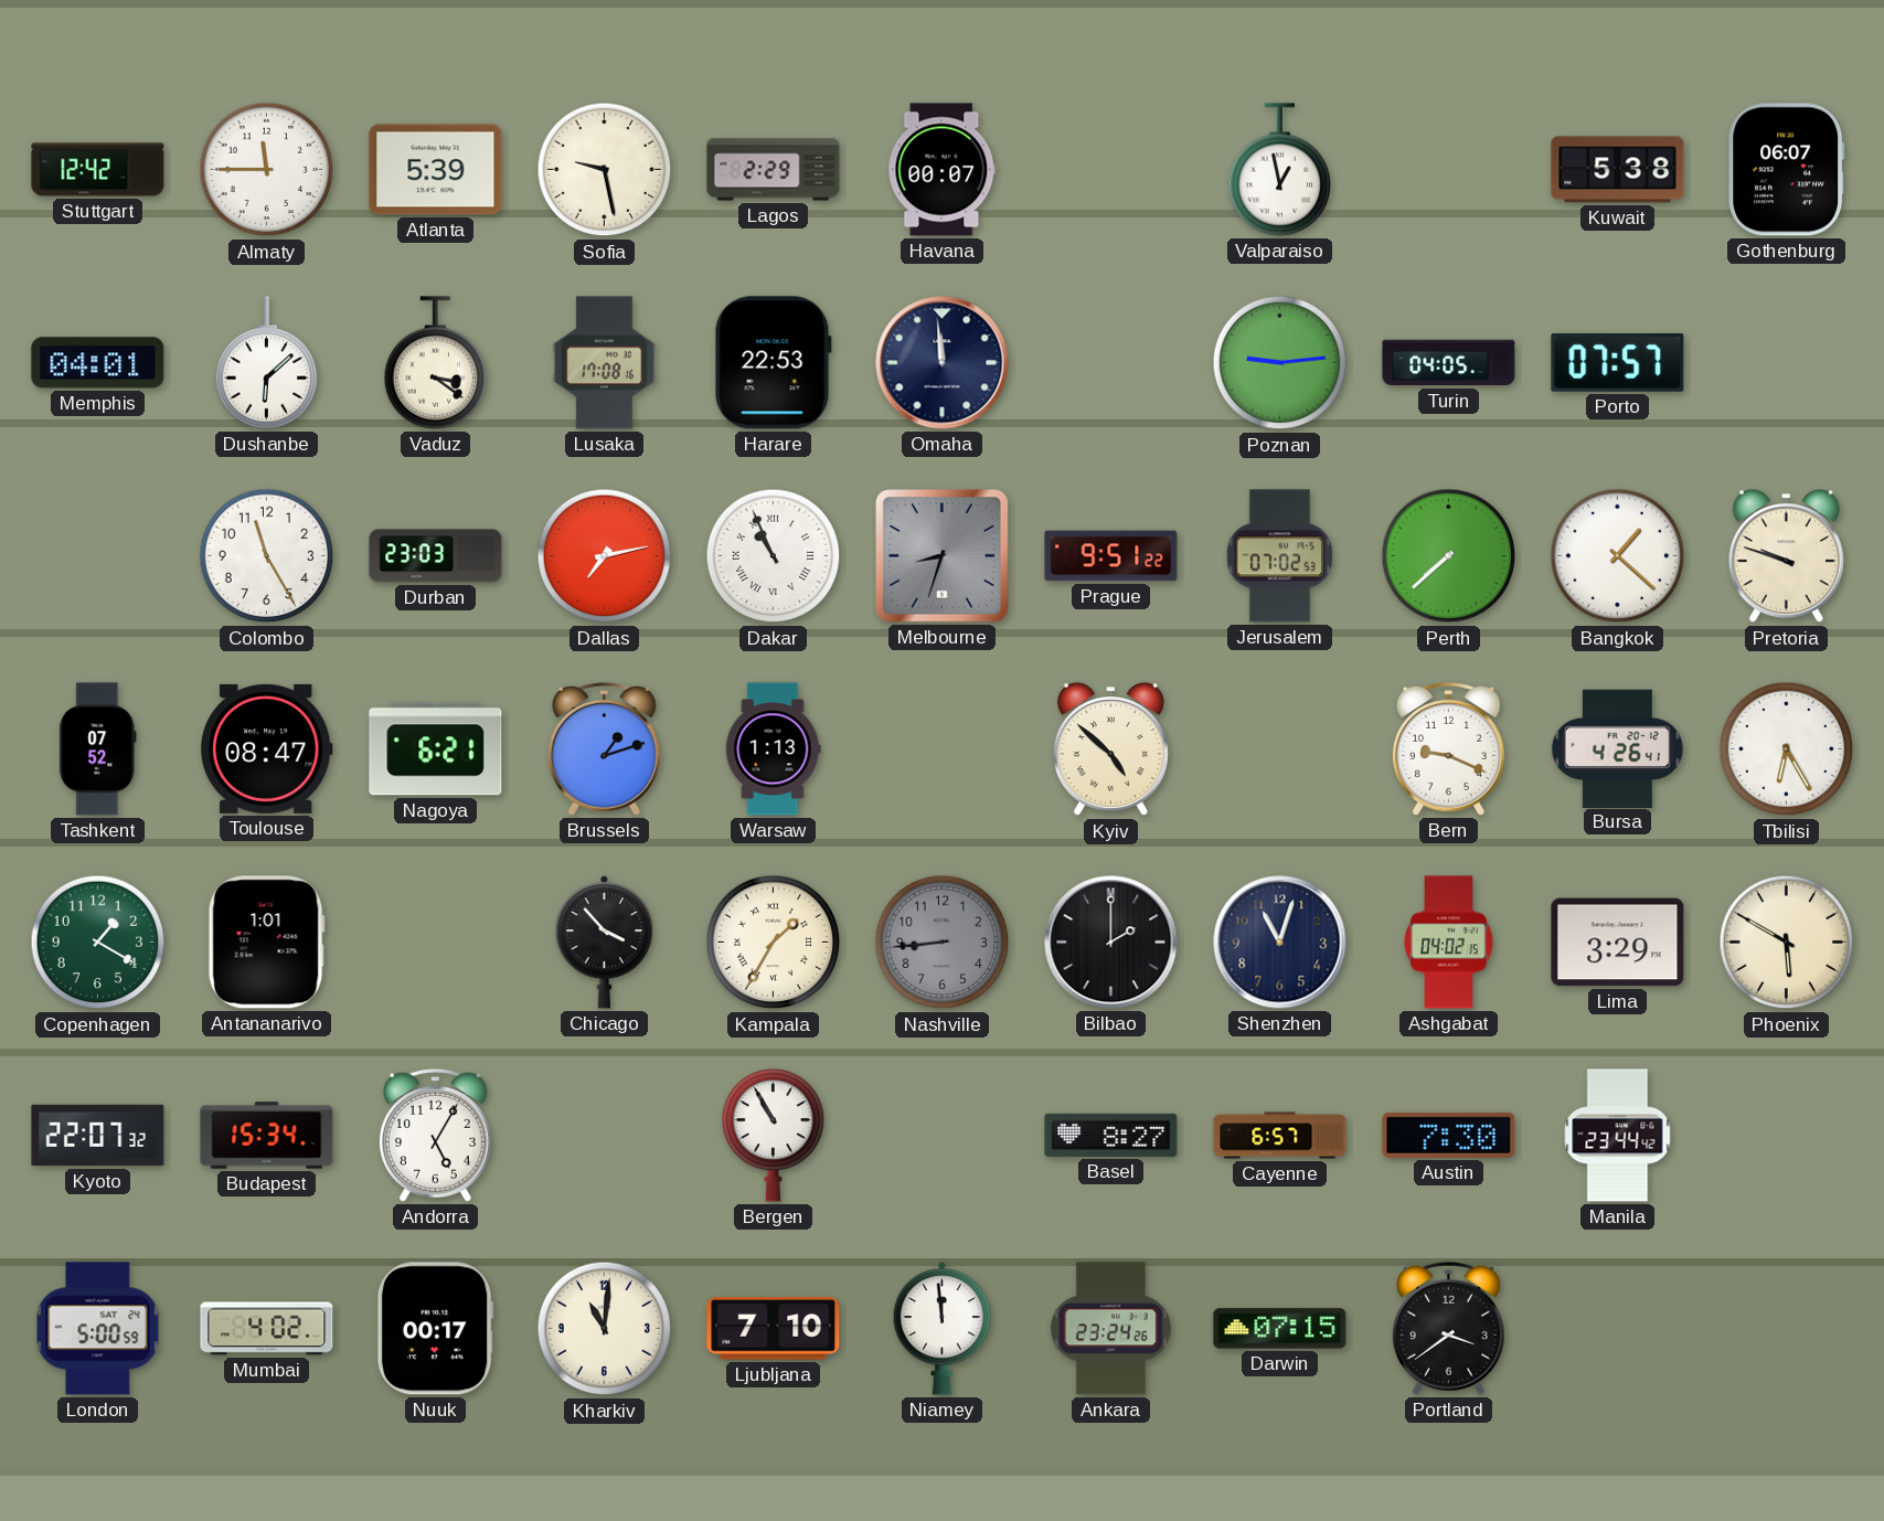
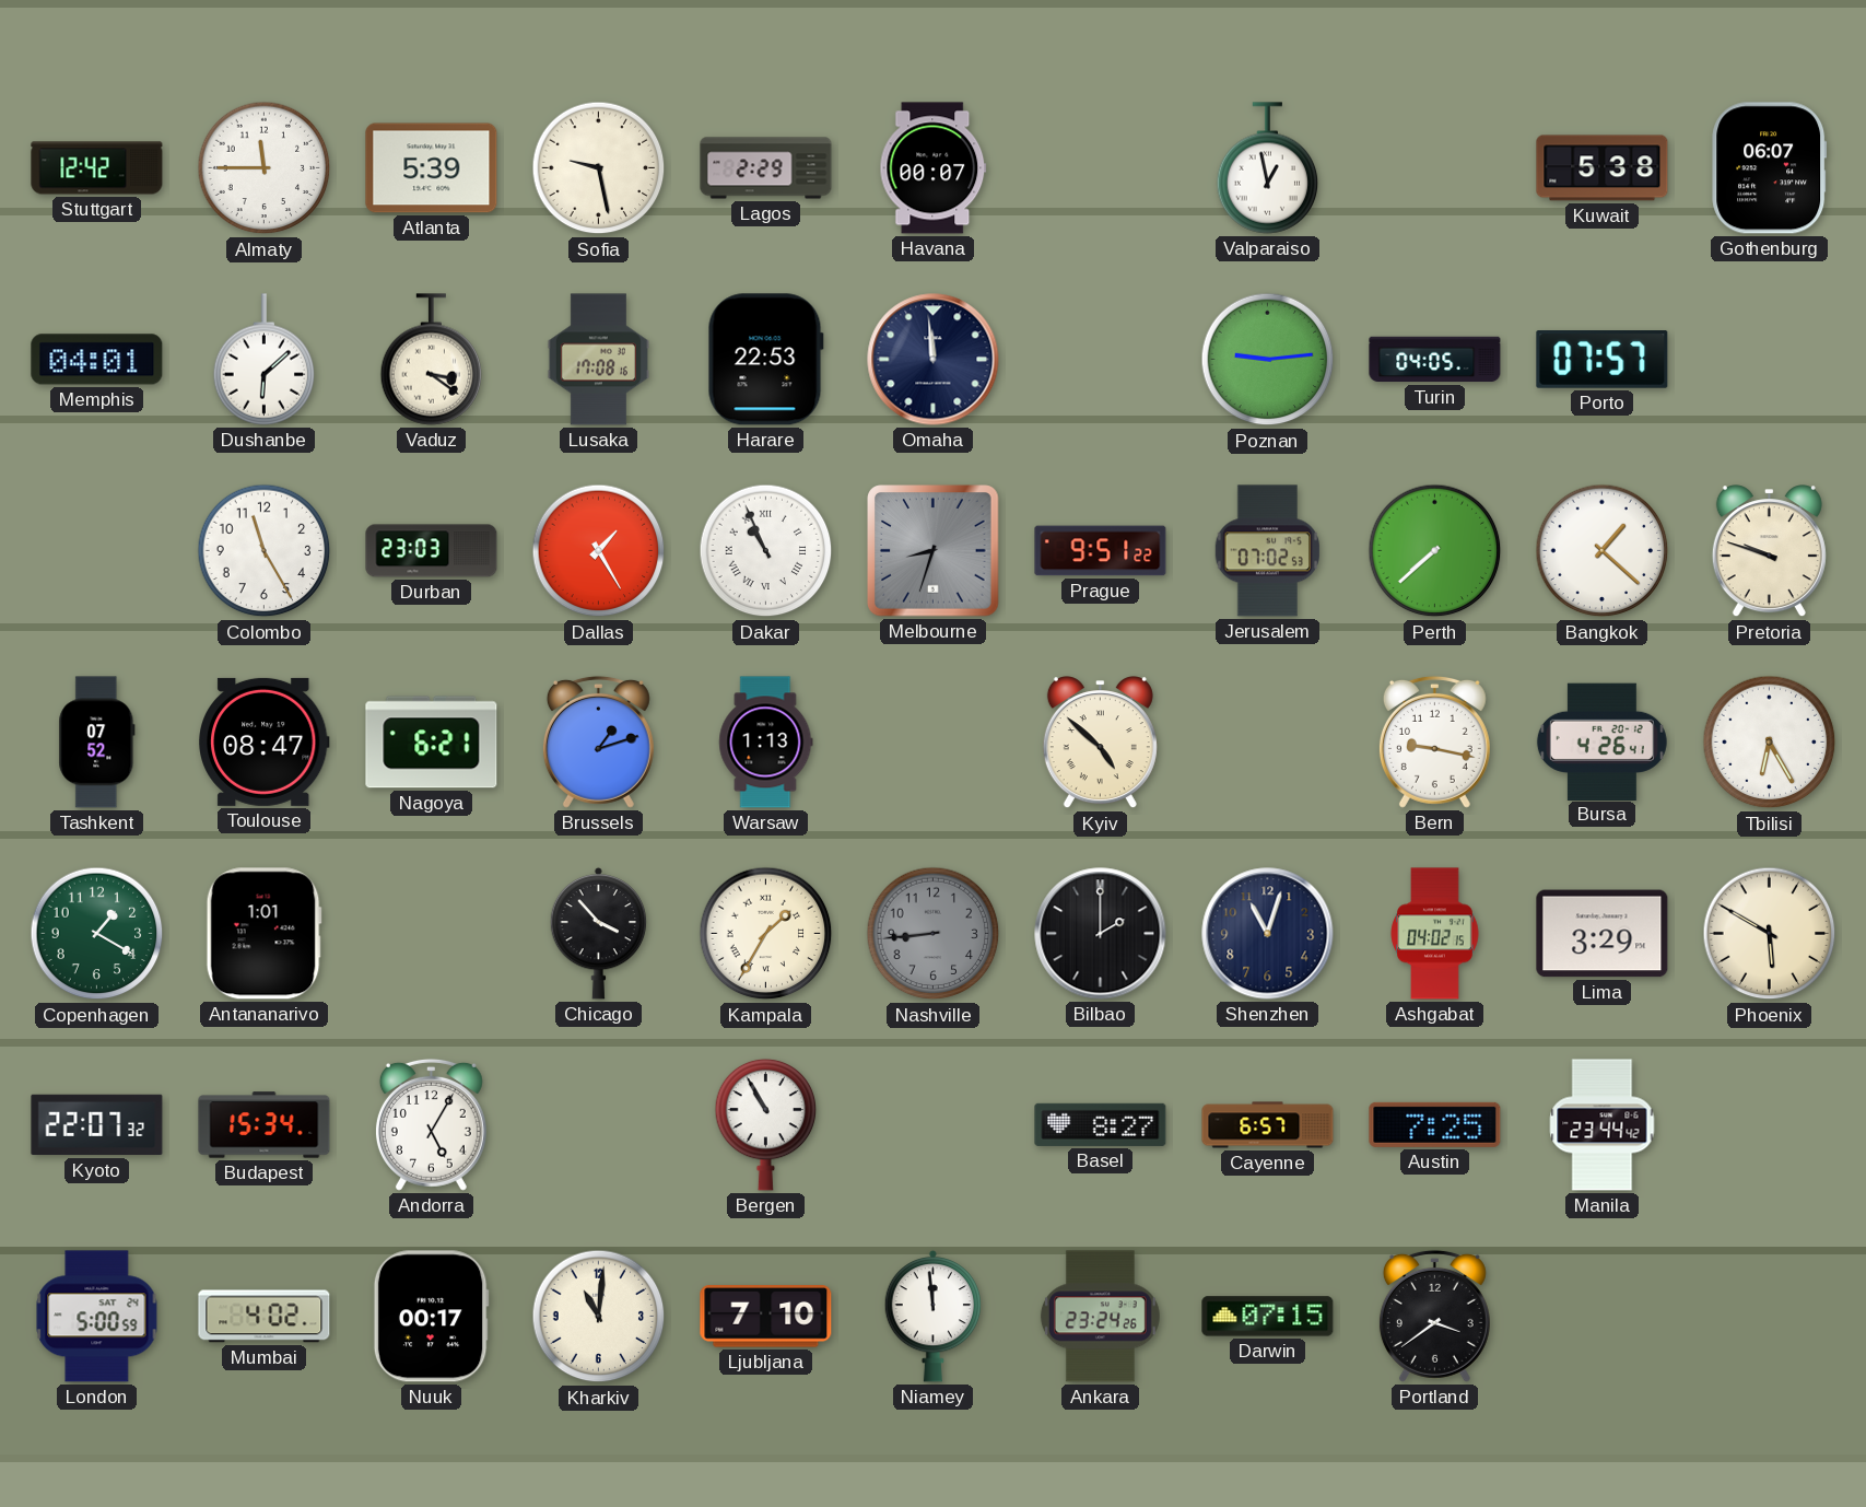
Dallas: 7:13 -> 1:25
Bern: 9:19 -> 9:17
Austin: 7:30 -> 7:25
